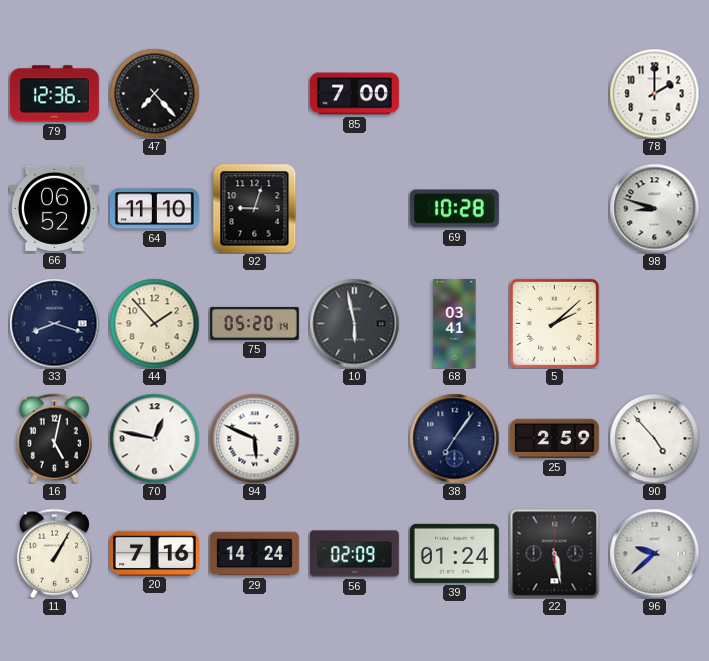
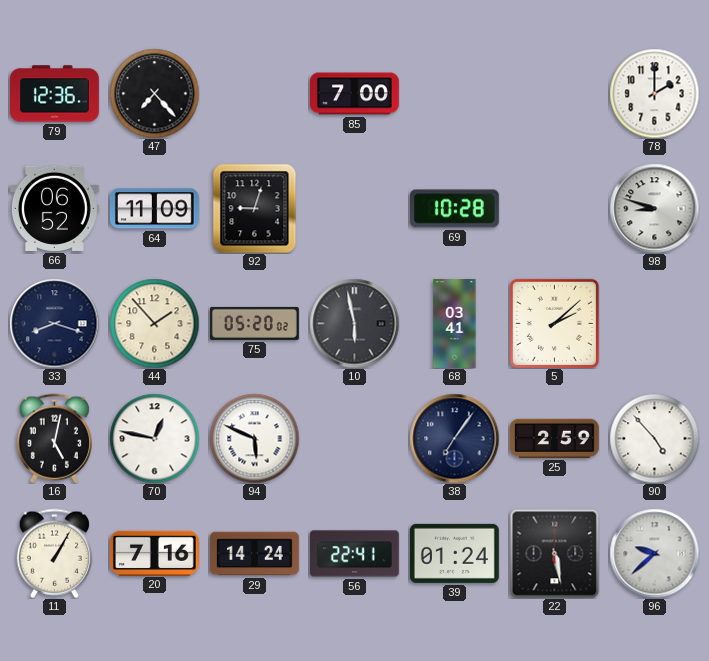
64: 11:10 -> 11:09
75: 05:20:14 -> 05:20:02
56: 02:09 -> 22:41
